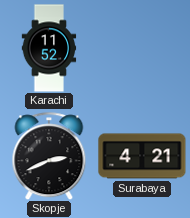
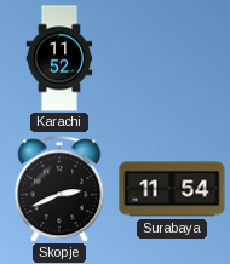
Surabaya: 4:21 -> 11:54
